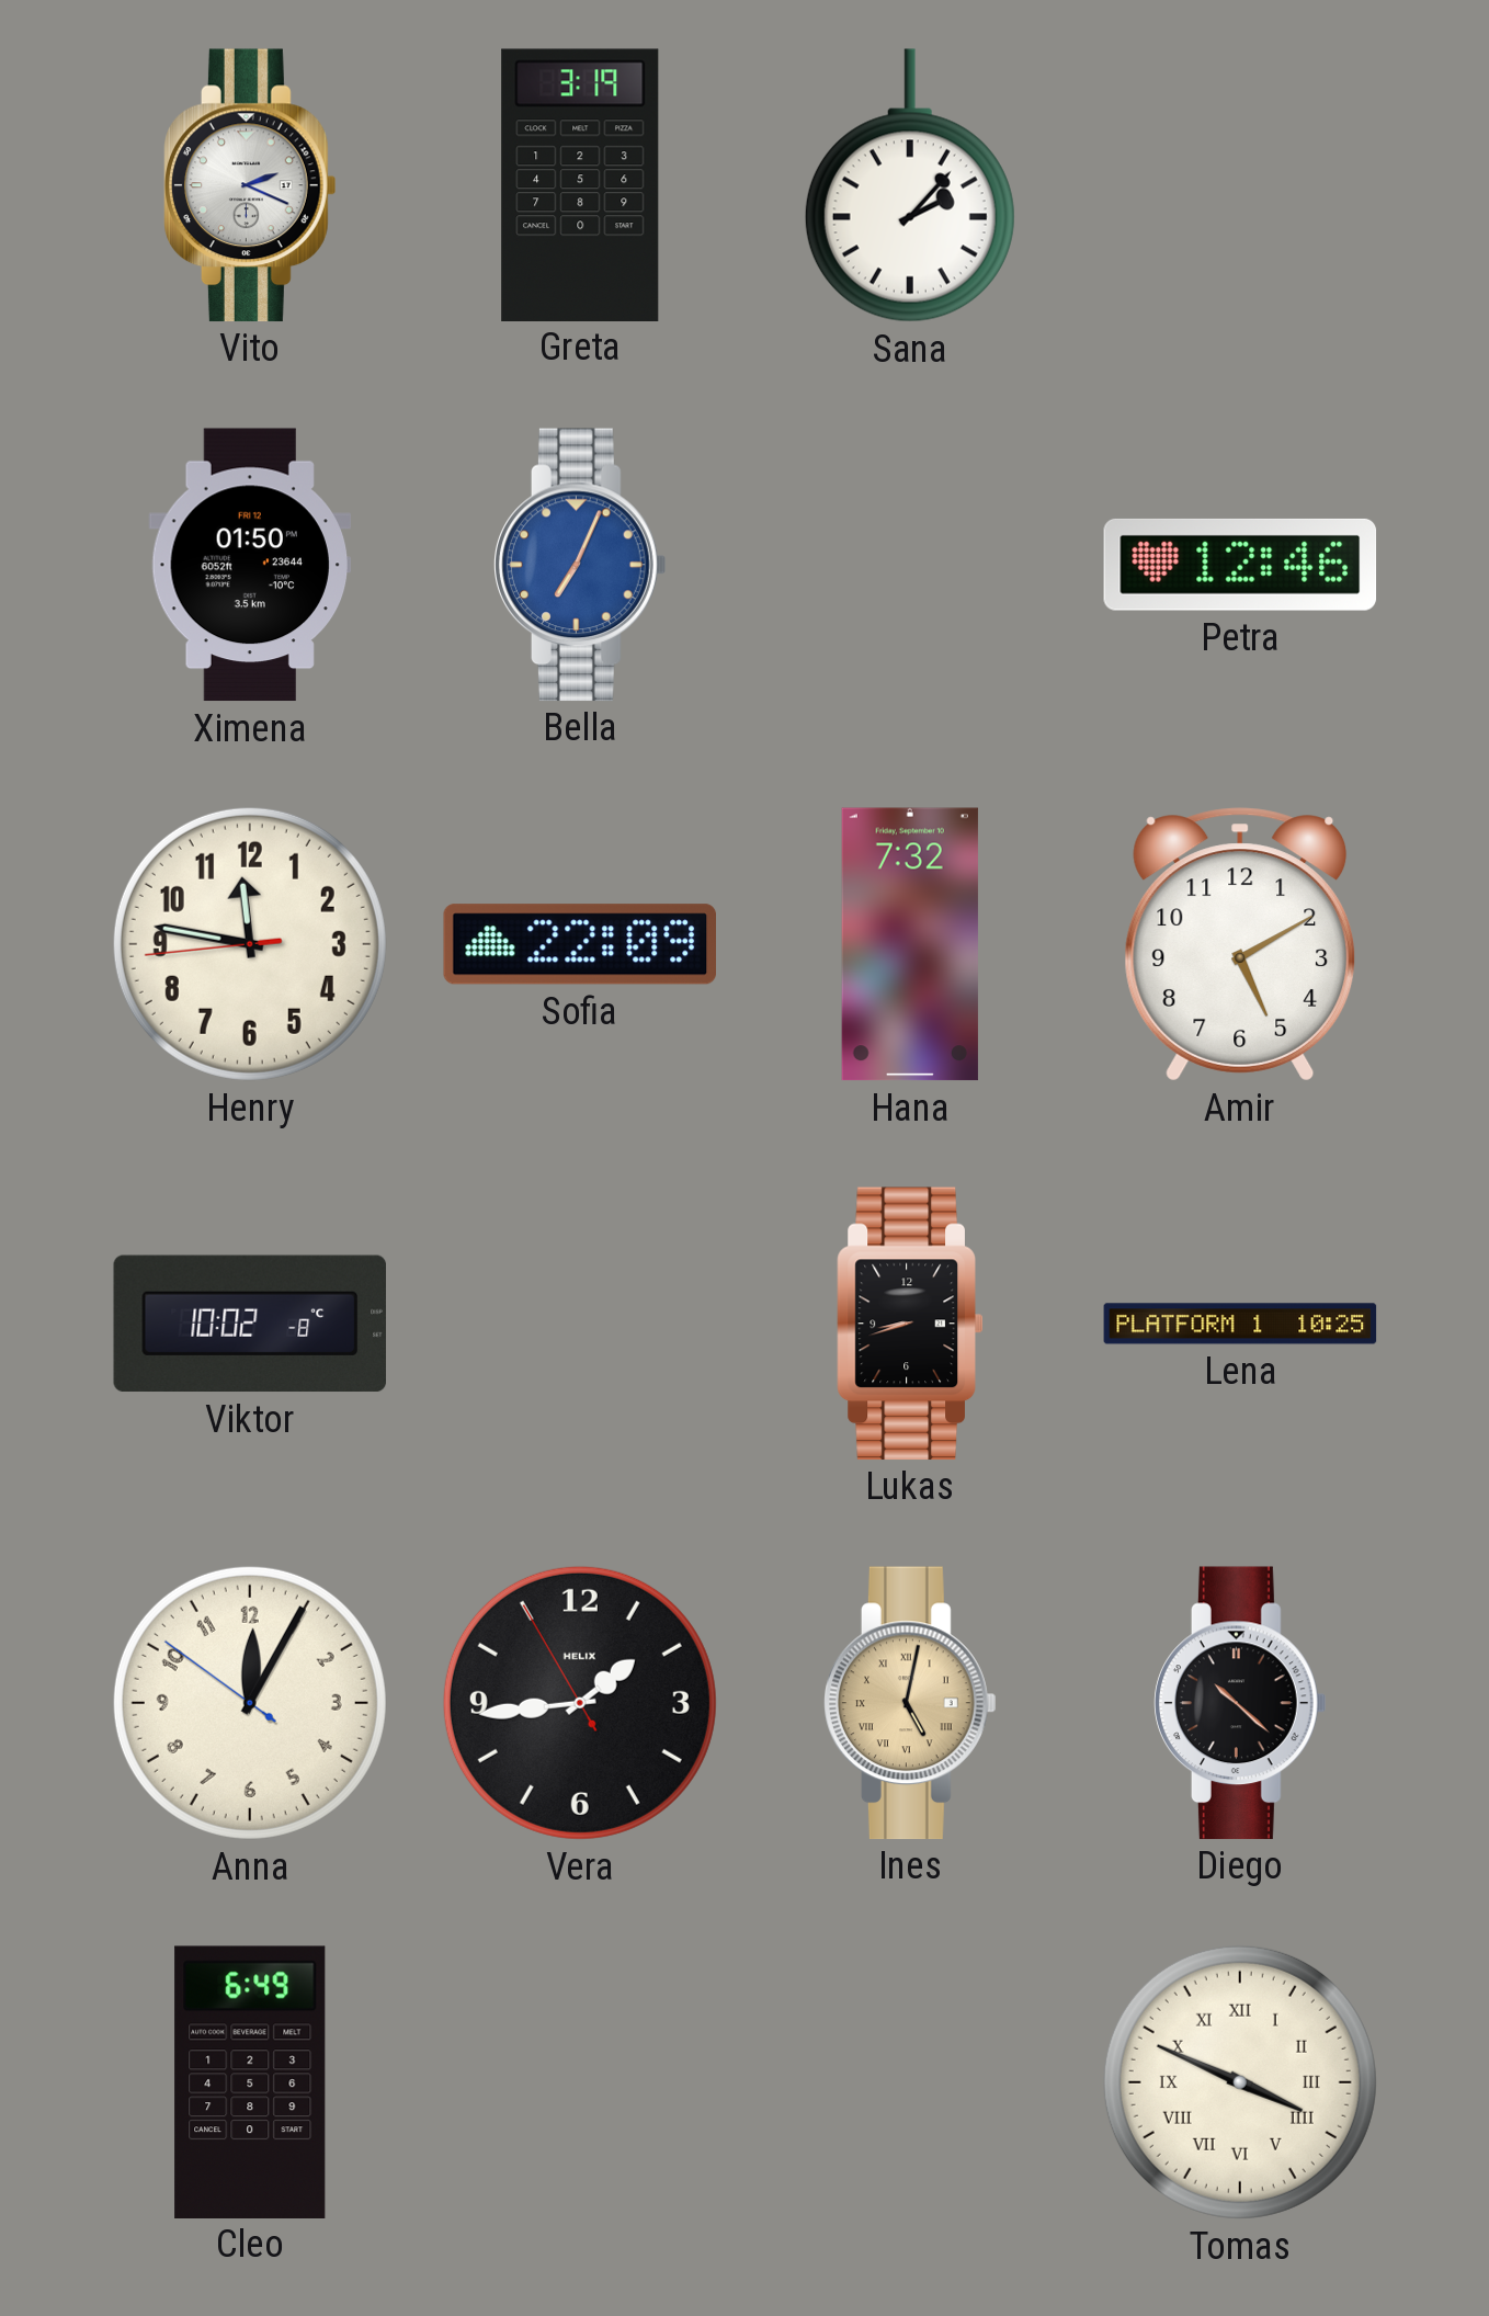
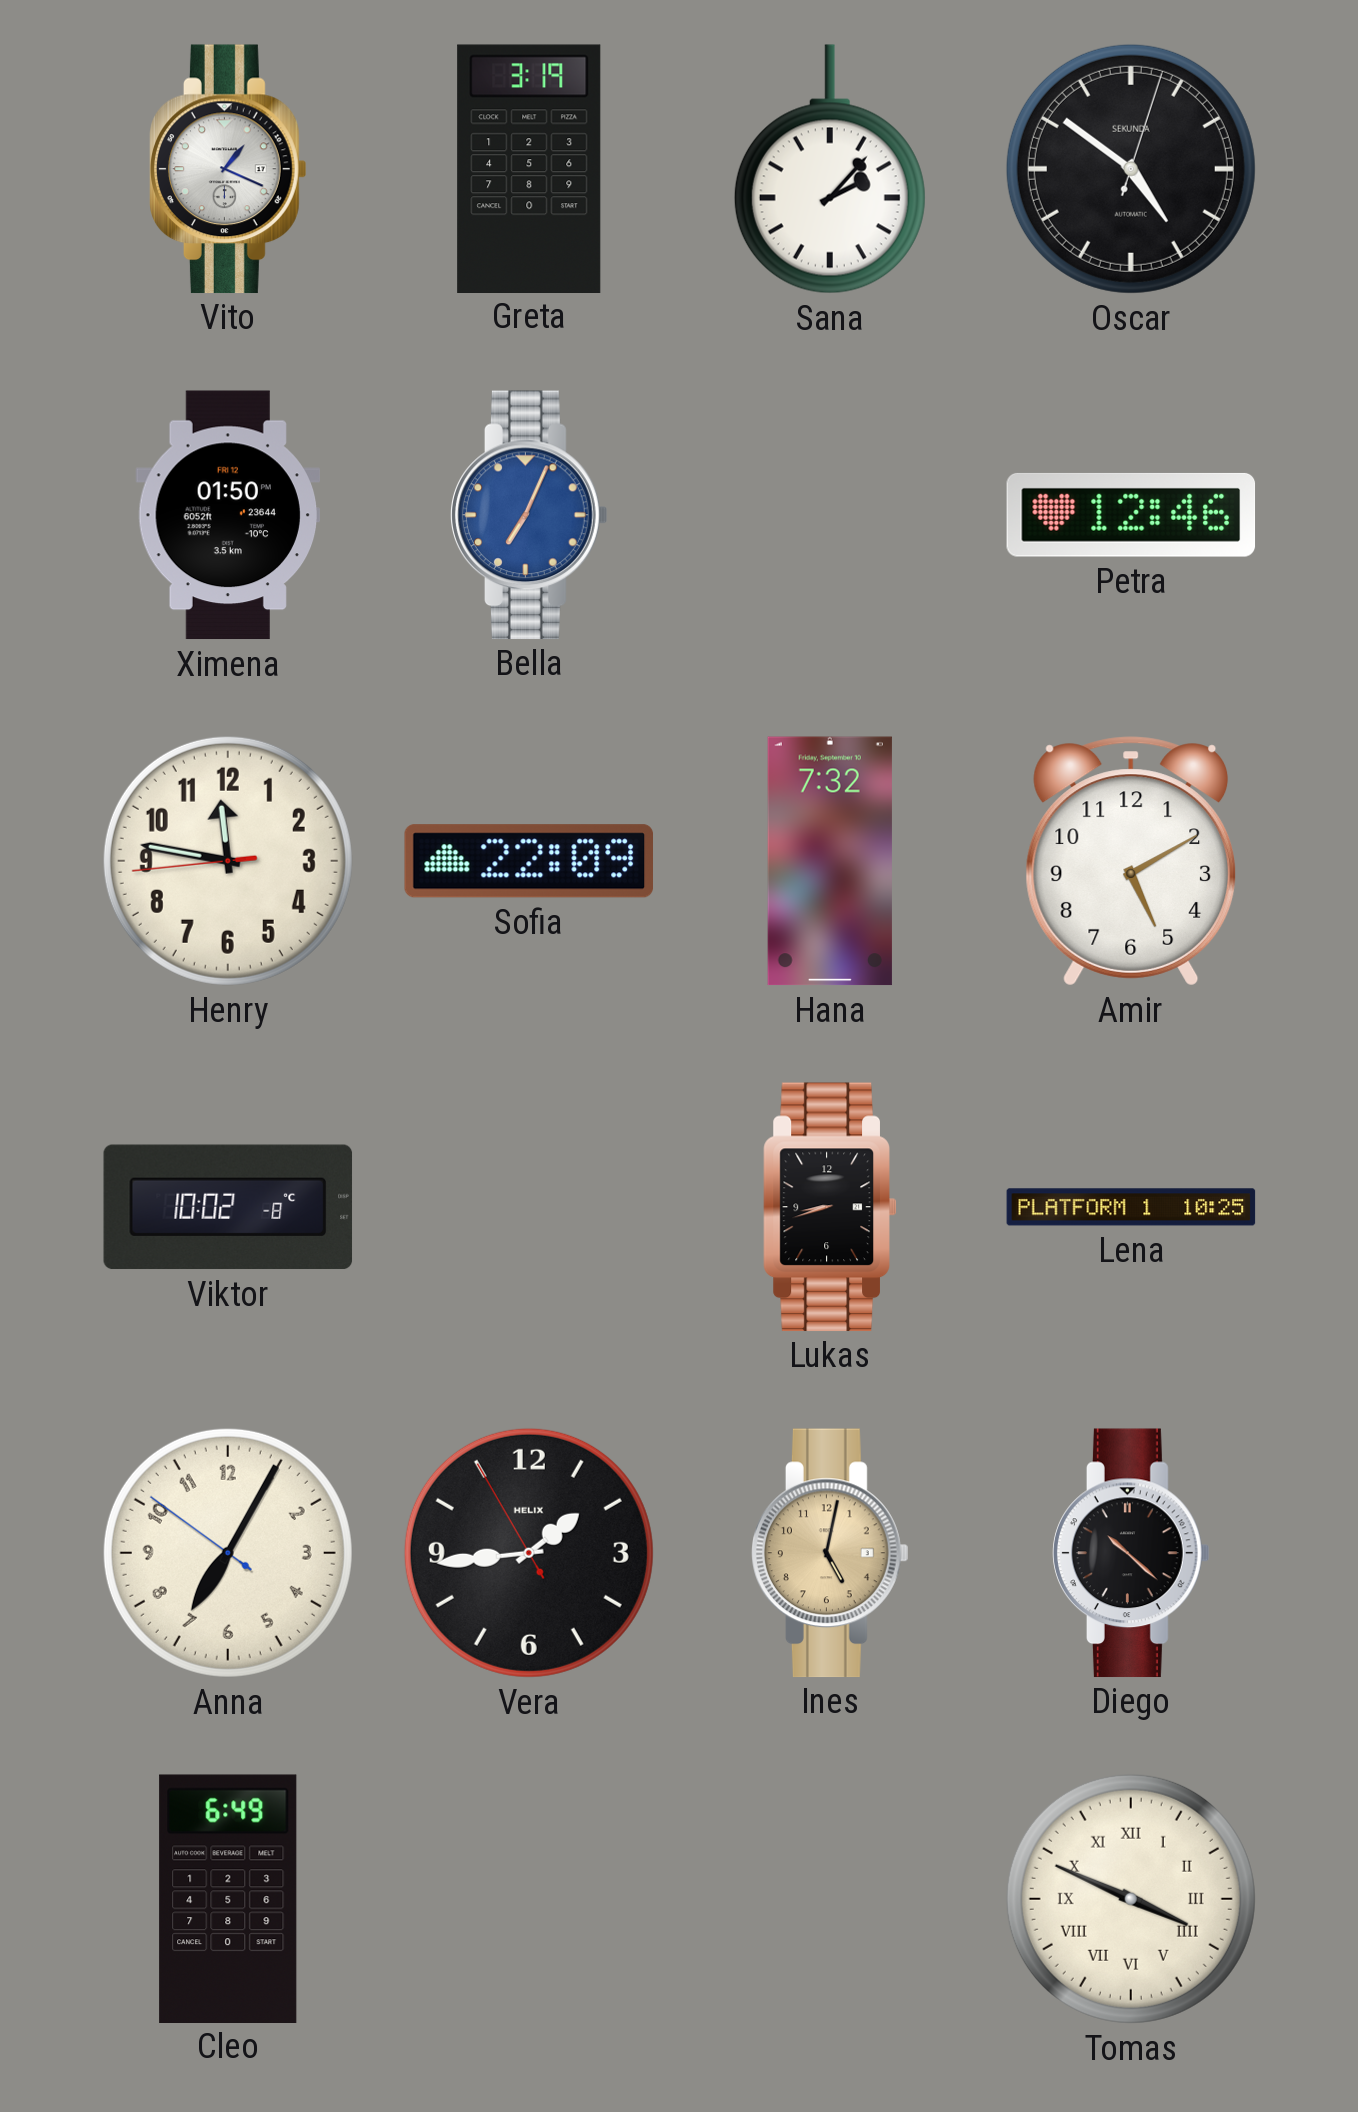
Vito: 2:19 -> 1:19
Oscar: none -> 4:51
Anna: 12:04 -> 7:04
Ines numerals: Roman -> Arabic
